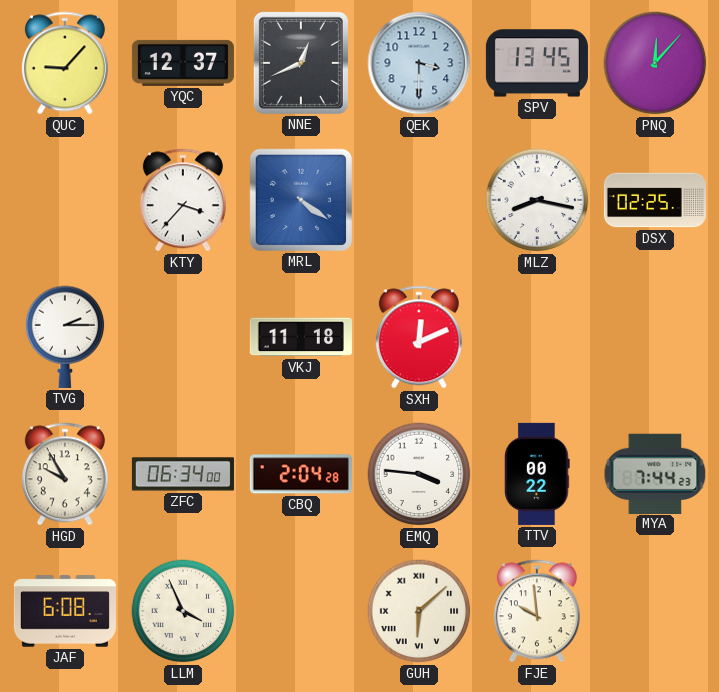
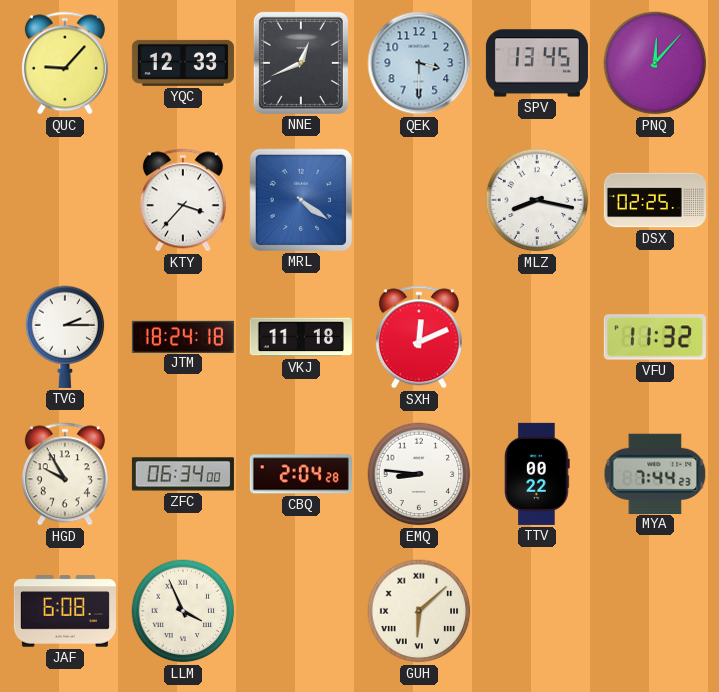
YQC: 12:37 -> 12:33
JTM: none -> 18:24
VFU: none -> 11:32
EMQ: 3:46 -> 8:46
FJE: 9:59 -> none
